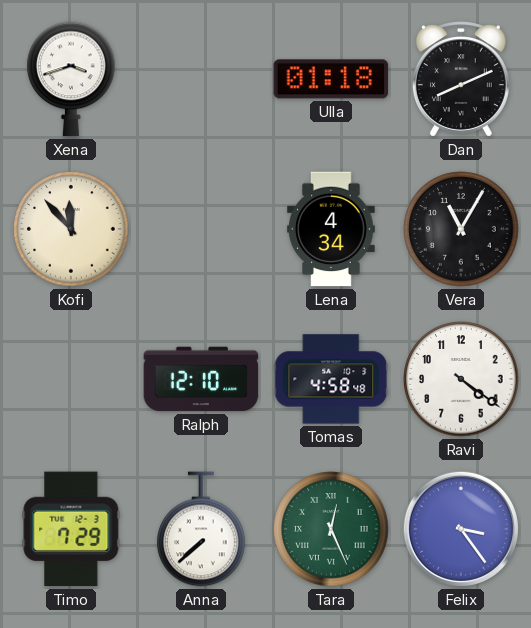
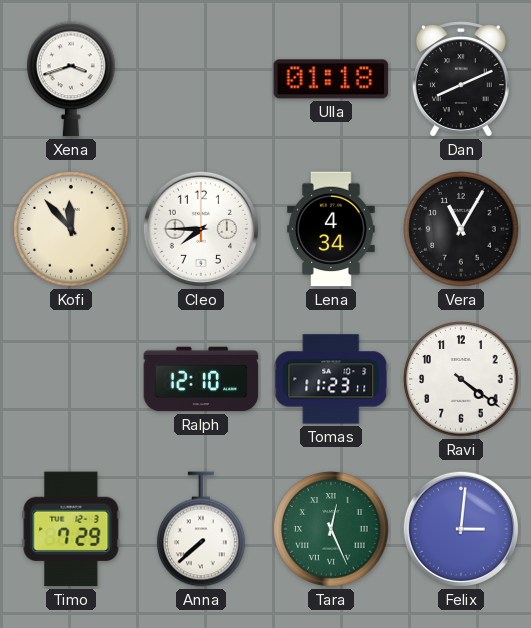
Cleo: none -> 7:45
Tomas: 4:58 -> 11:23
Felix: 3:24 -> 3:01
